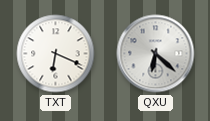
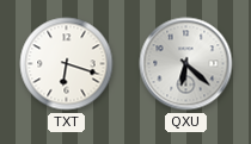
TXT: 6:19 -> 6:18
